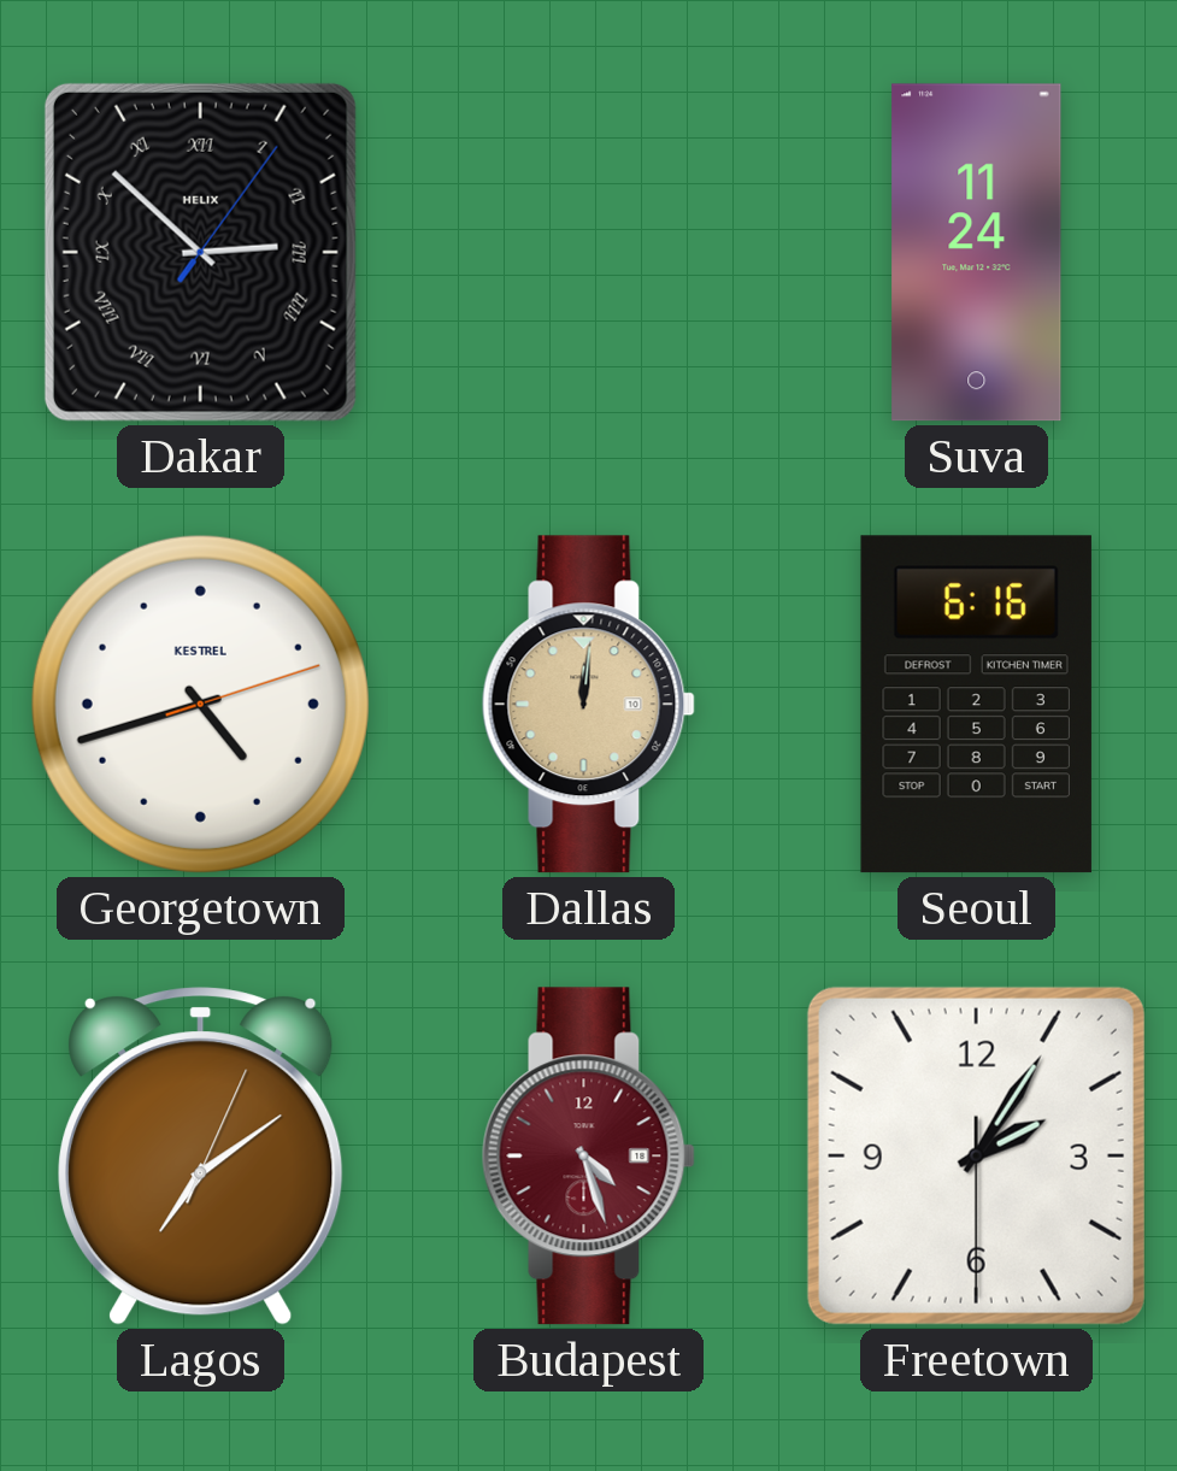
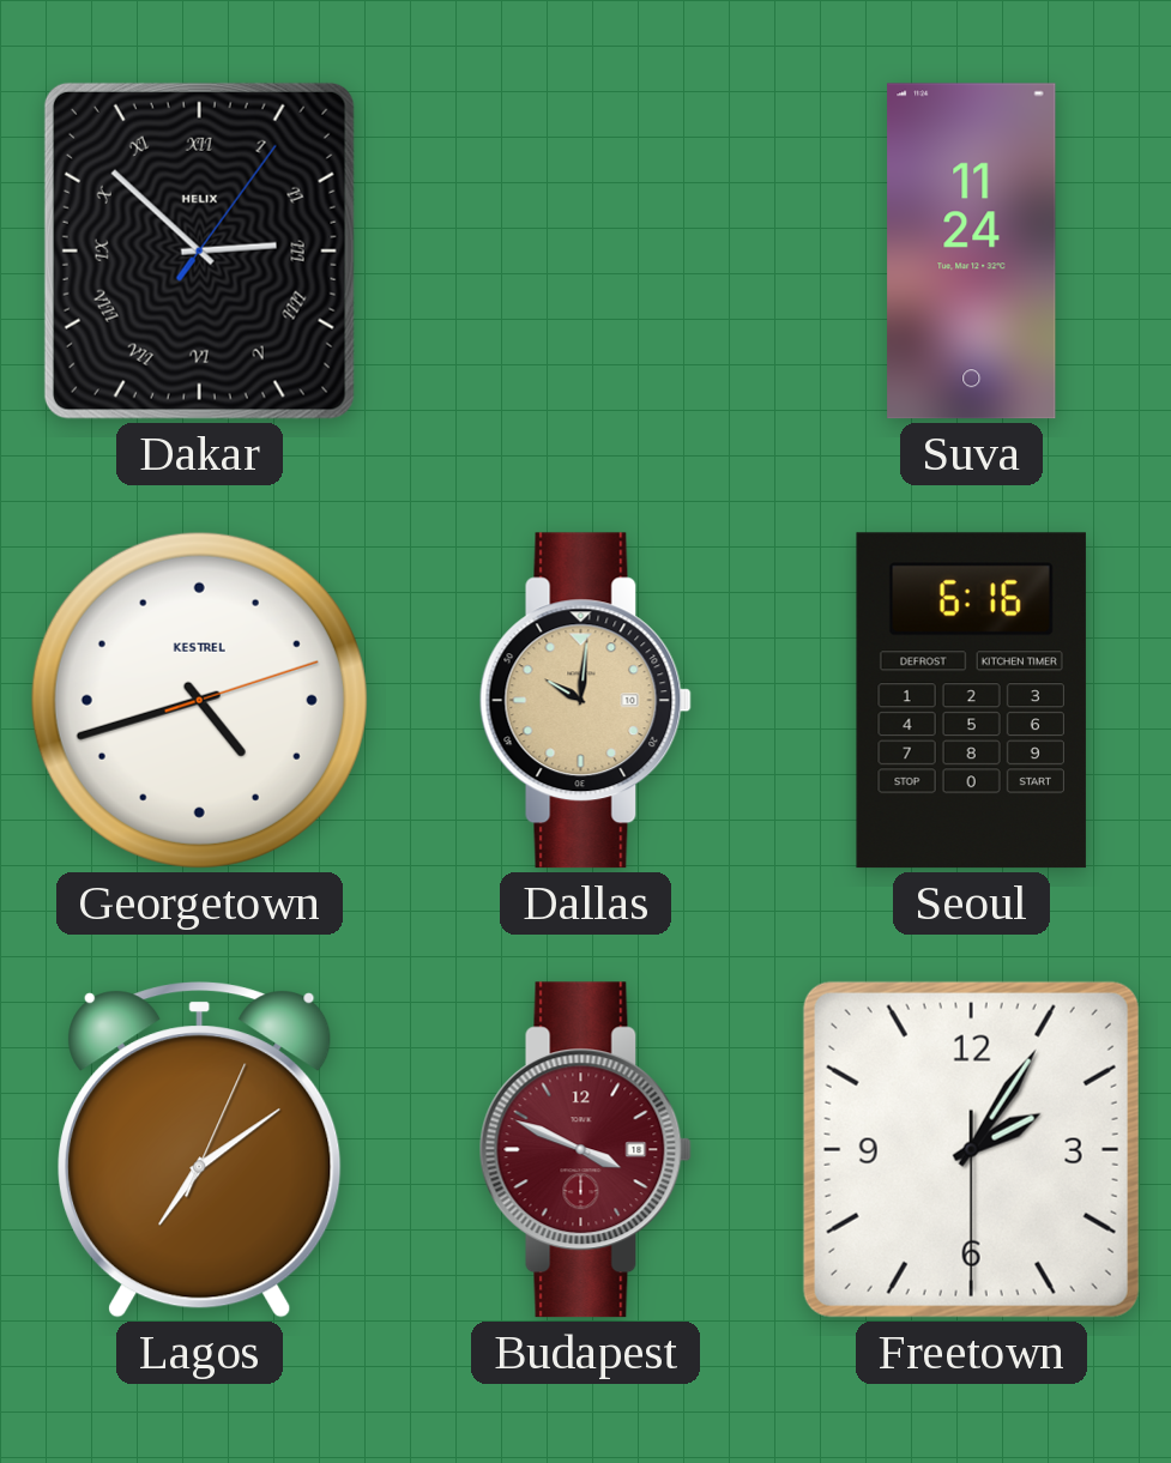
Dallas: 12:01 -> 10:01
Budapest: 4:27 -> 3:49
